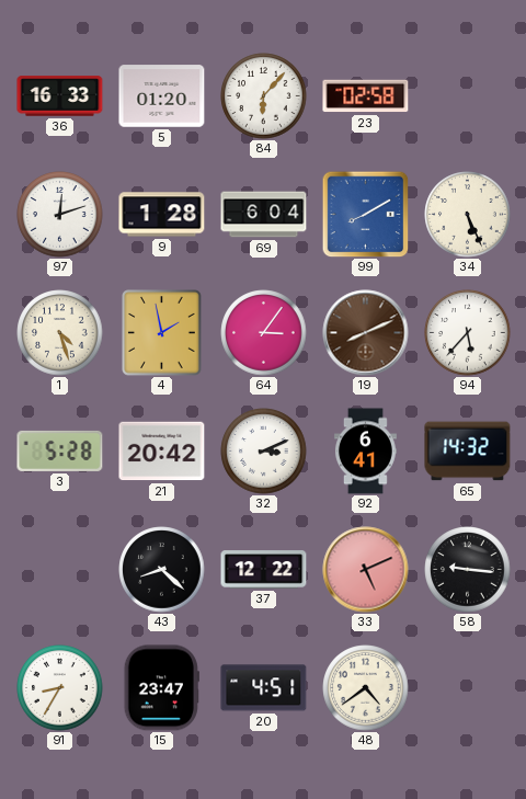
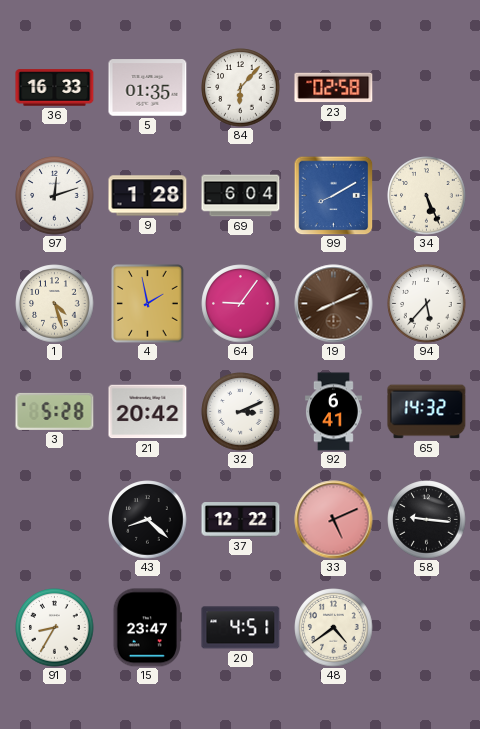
5: 01:20 -> 01:35
64: 3:06 -> 9:06
